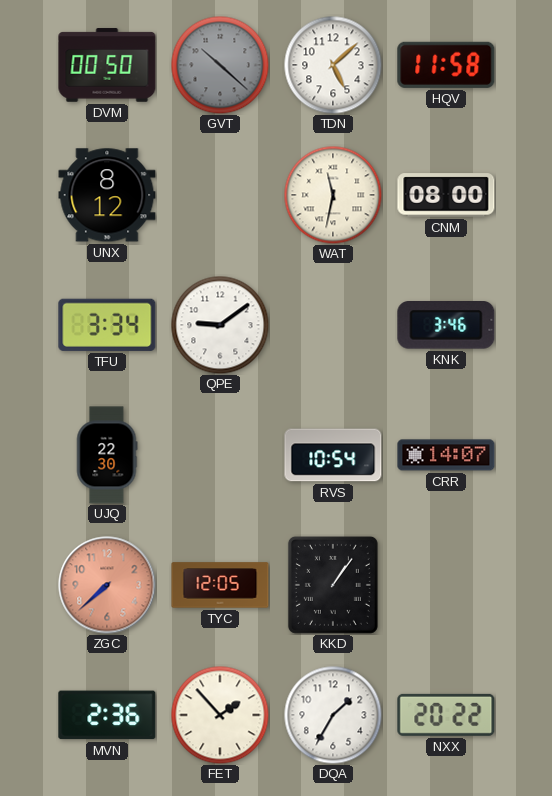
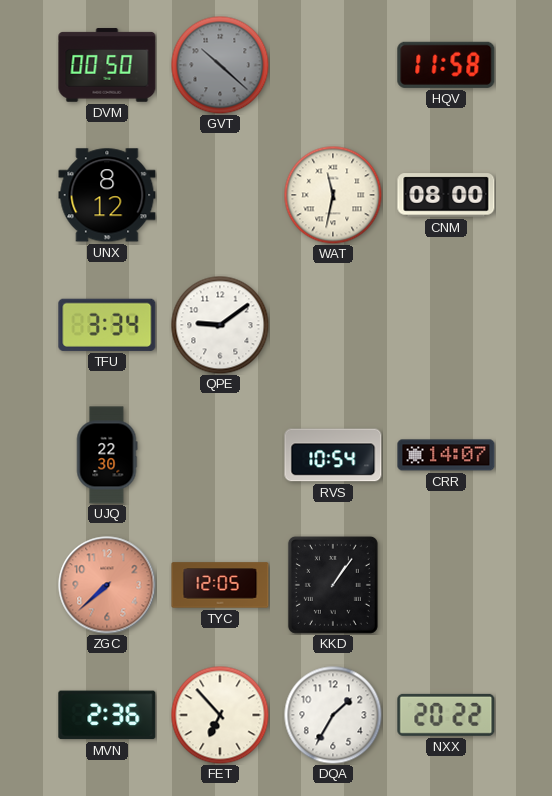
TDN: 5:08 -> none
KNK: 3:46 -> none
FET: 1:53 -> 6:53
